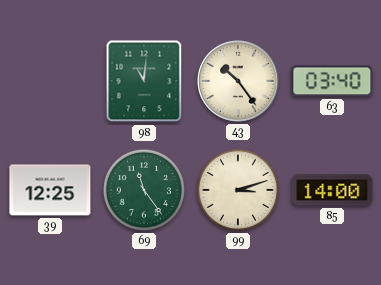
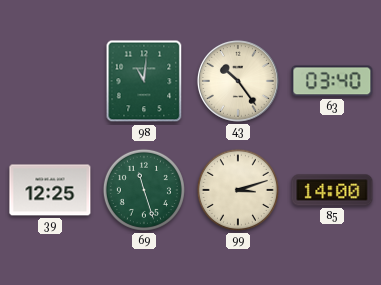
69: 11:24 -> 11:27
